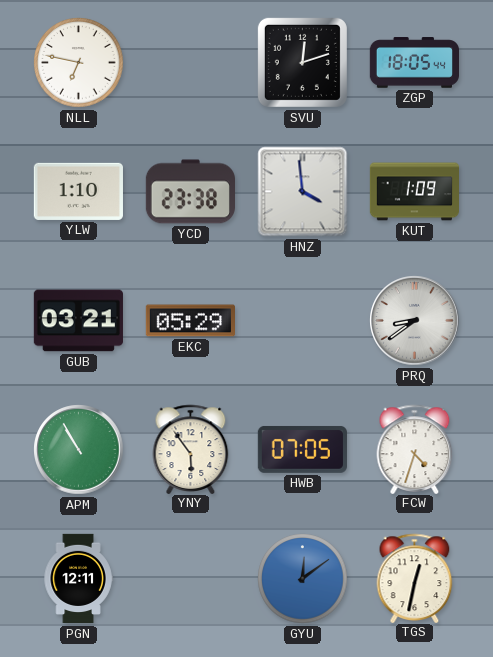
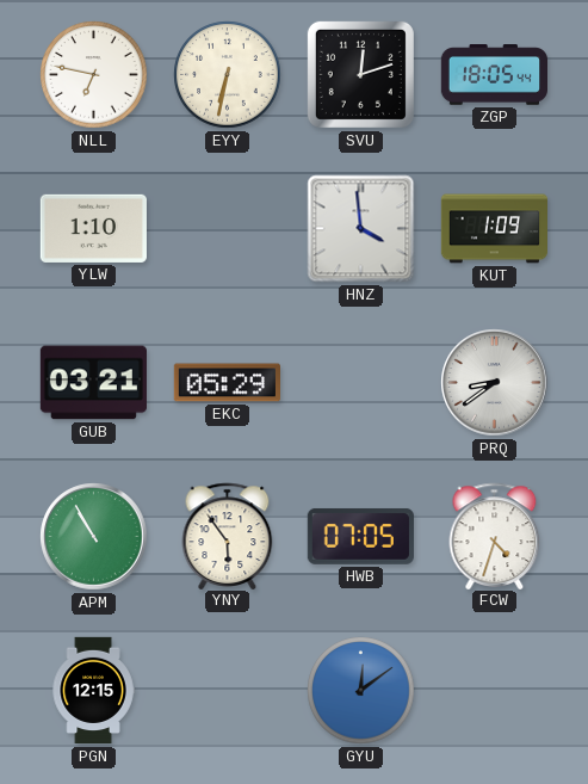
EYY: none -> 6:32
YCD: 23:38 -> none
PGN: 12:11 -> 12:15
TGS: 12:32 -> none
